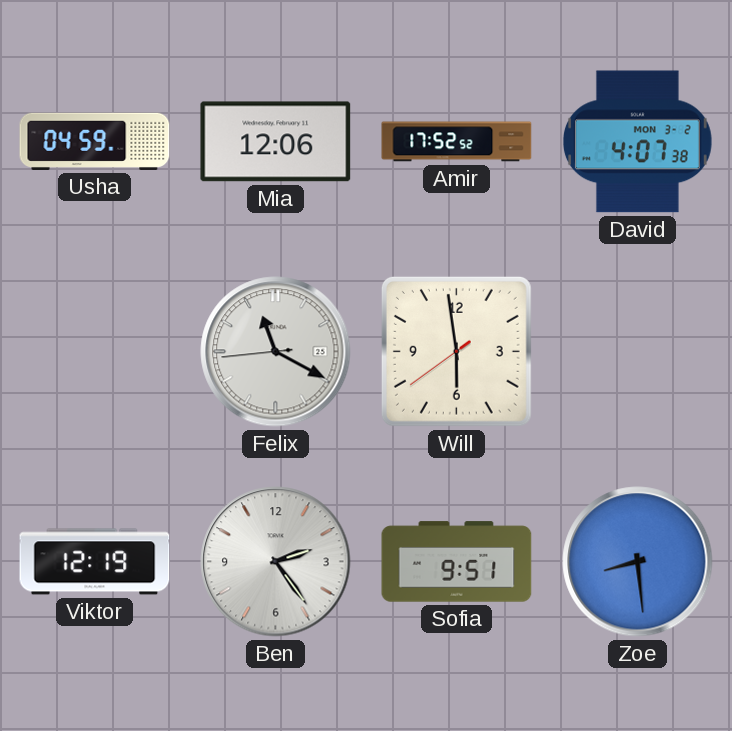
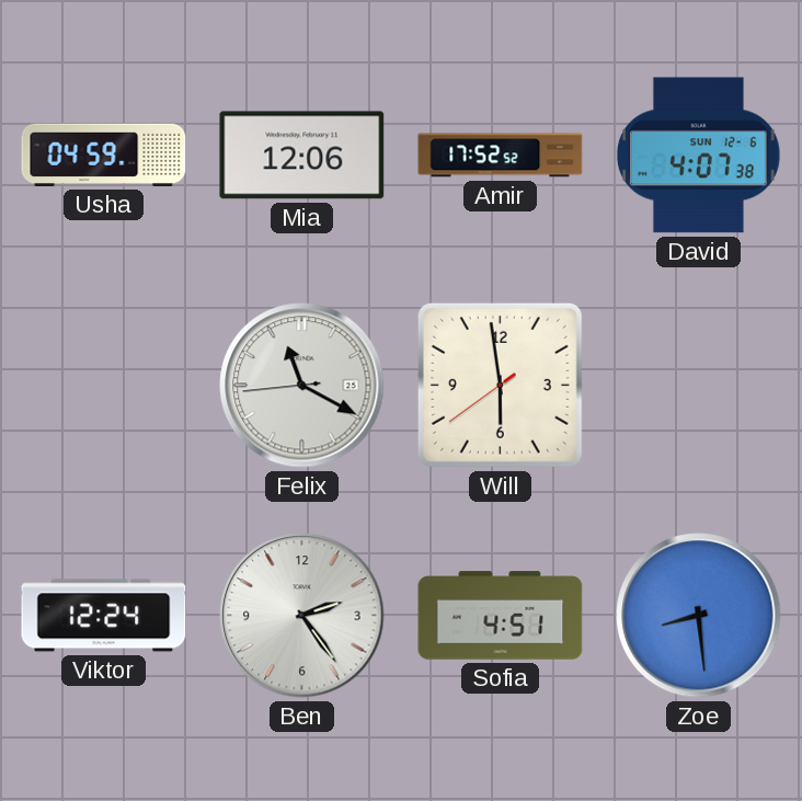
David date: MON 3-2 -> SUN 12-6
Viktor: 12:19 -> 12:24
Sofia: 9:51 -> 4:51
